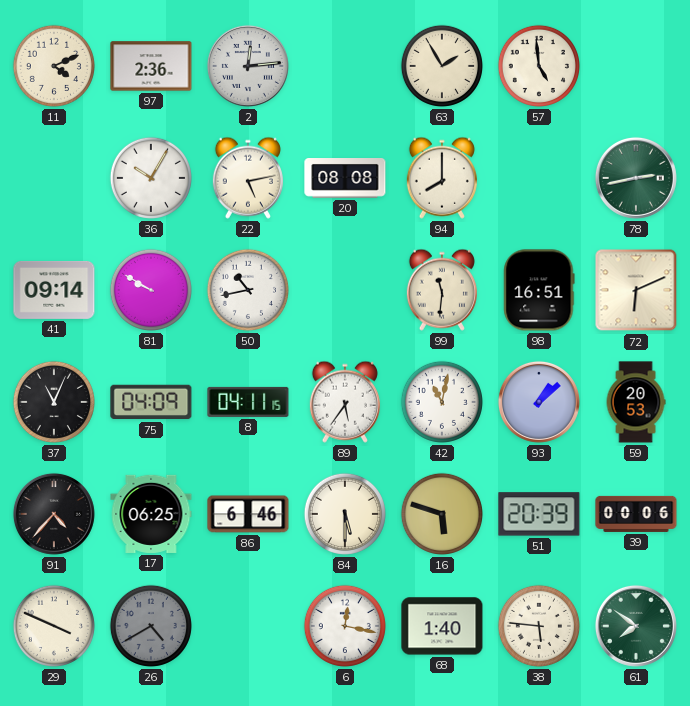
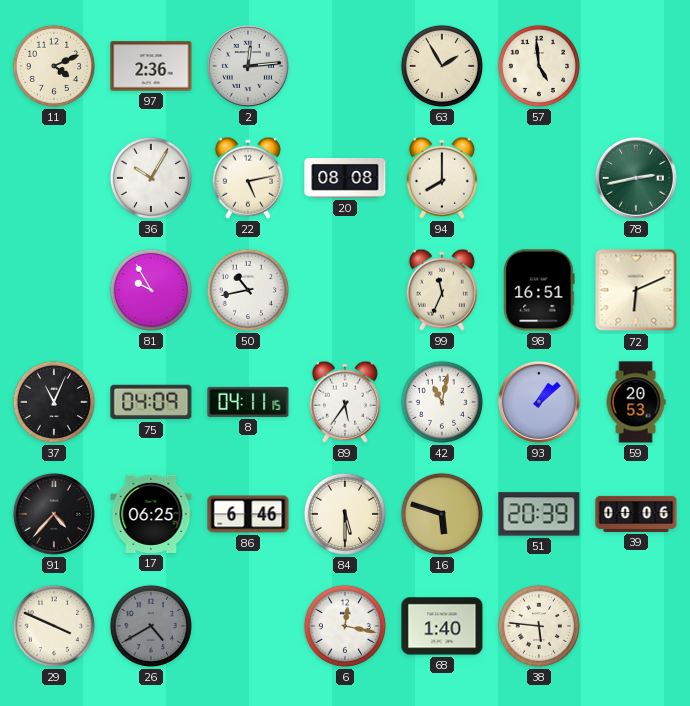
41: 09:14 -> none
81: 9:50 -> 9:55
99: 11:31 -> 11:34
61: 7:51 -> none
